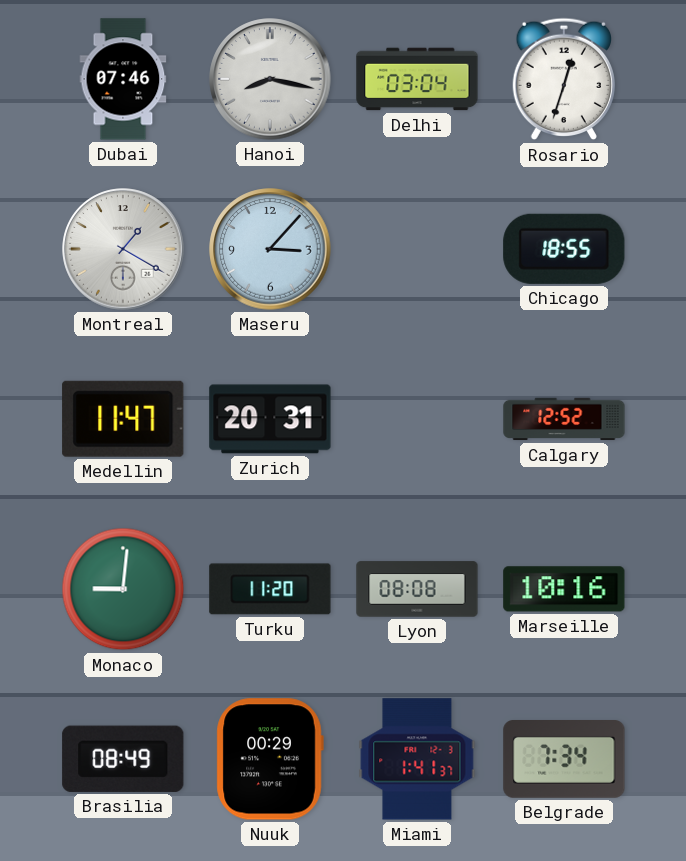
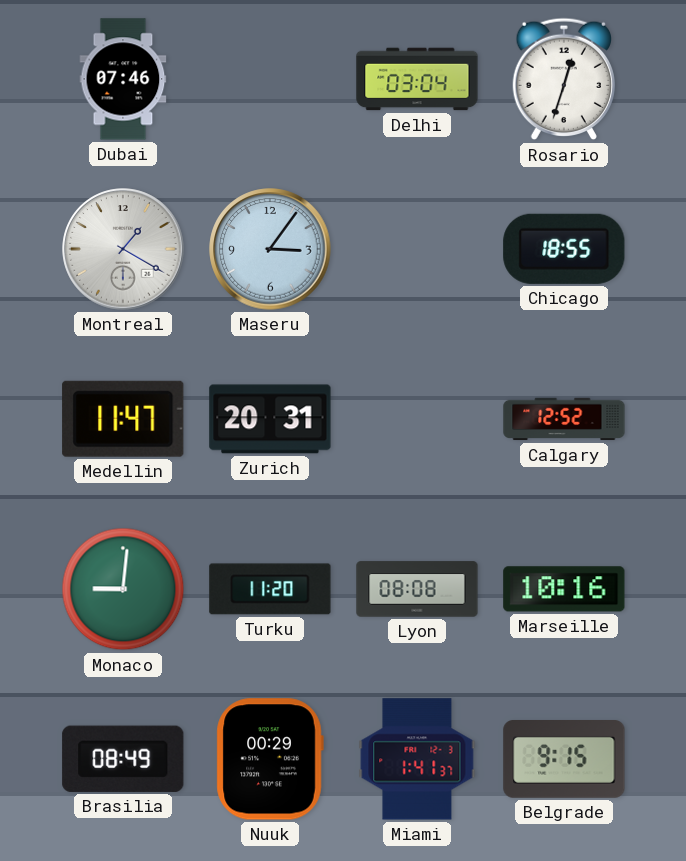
Hanoi: 8:17 -> none
Maseru: 3:07 -> 3:06
Belgrade: 7:34 -> 9:15
